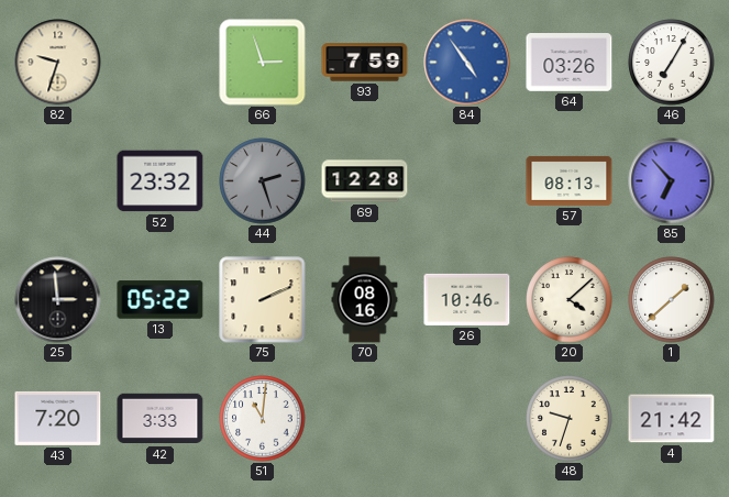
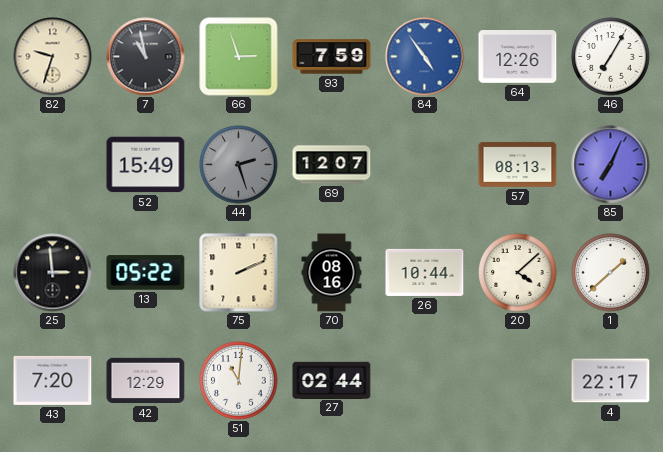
7: none -> 10:58
64: 03:26 -> 12:26
52: 23:32 -> 15:49
69: 12:28 -> 12:07
85: 6:53 -> 7:04
26: 10:46 -> 10:44
42: 3:33 -> 12:29
27: none -> 02:44
48: 9:33 -> none
4: 21:42 -> 22:17
